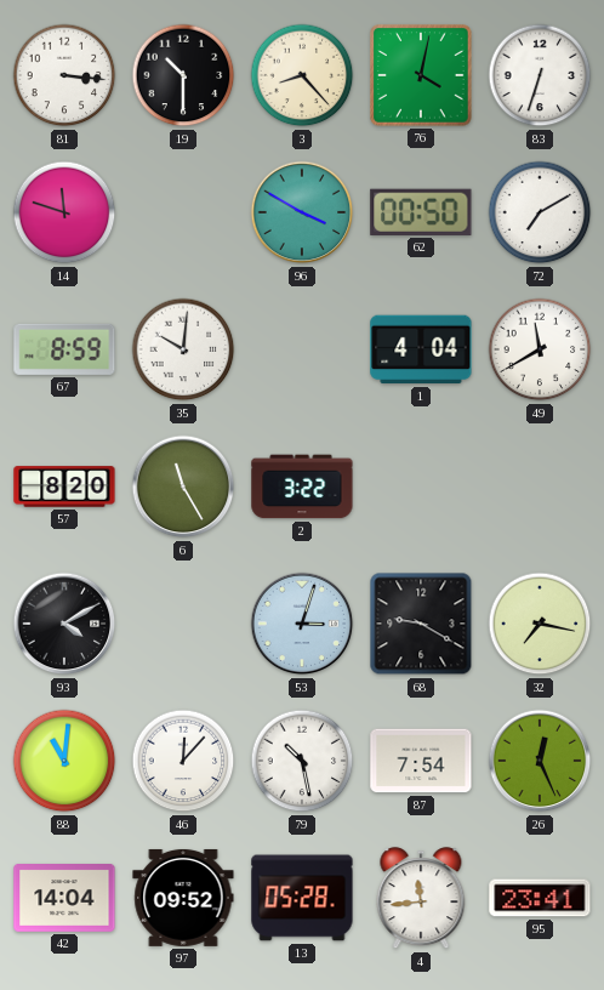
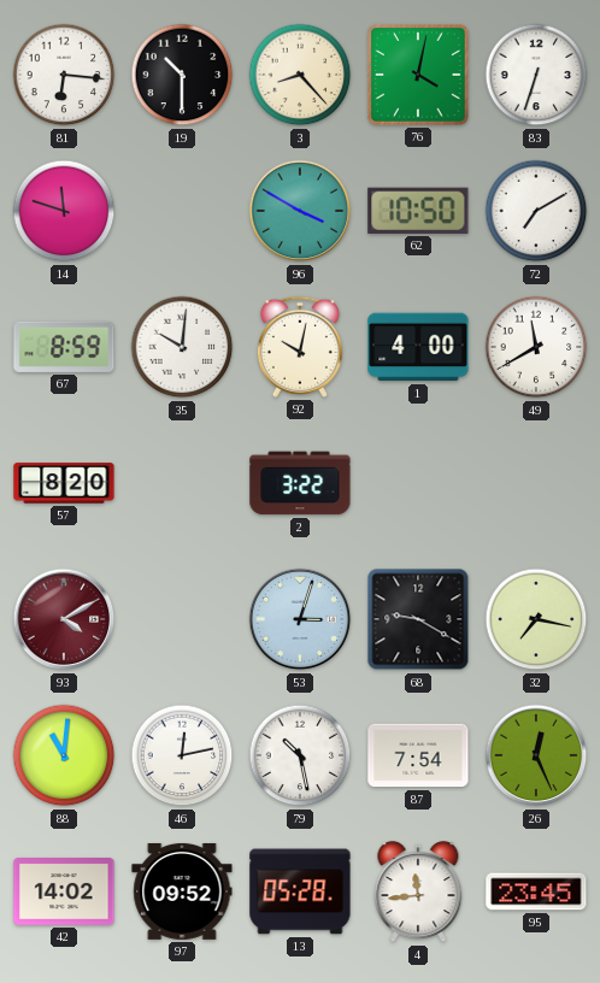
81: 3:16 -> 6:16
62: 00:50 -> 10:50
92: none -> 10:02
1: 4:04 -> 4:00
6: 11:25 -> none
93 dial: black -> burgundy
46: 12:07 -> 12:13
42: 14:04 -> 14:02
95: 23:41 -> 23:45
